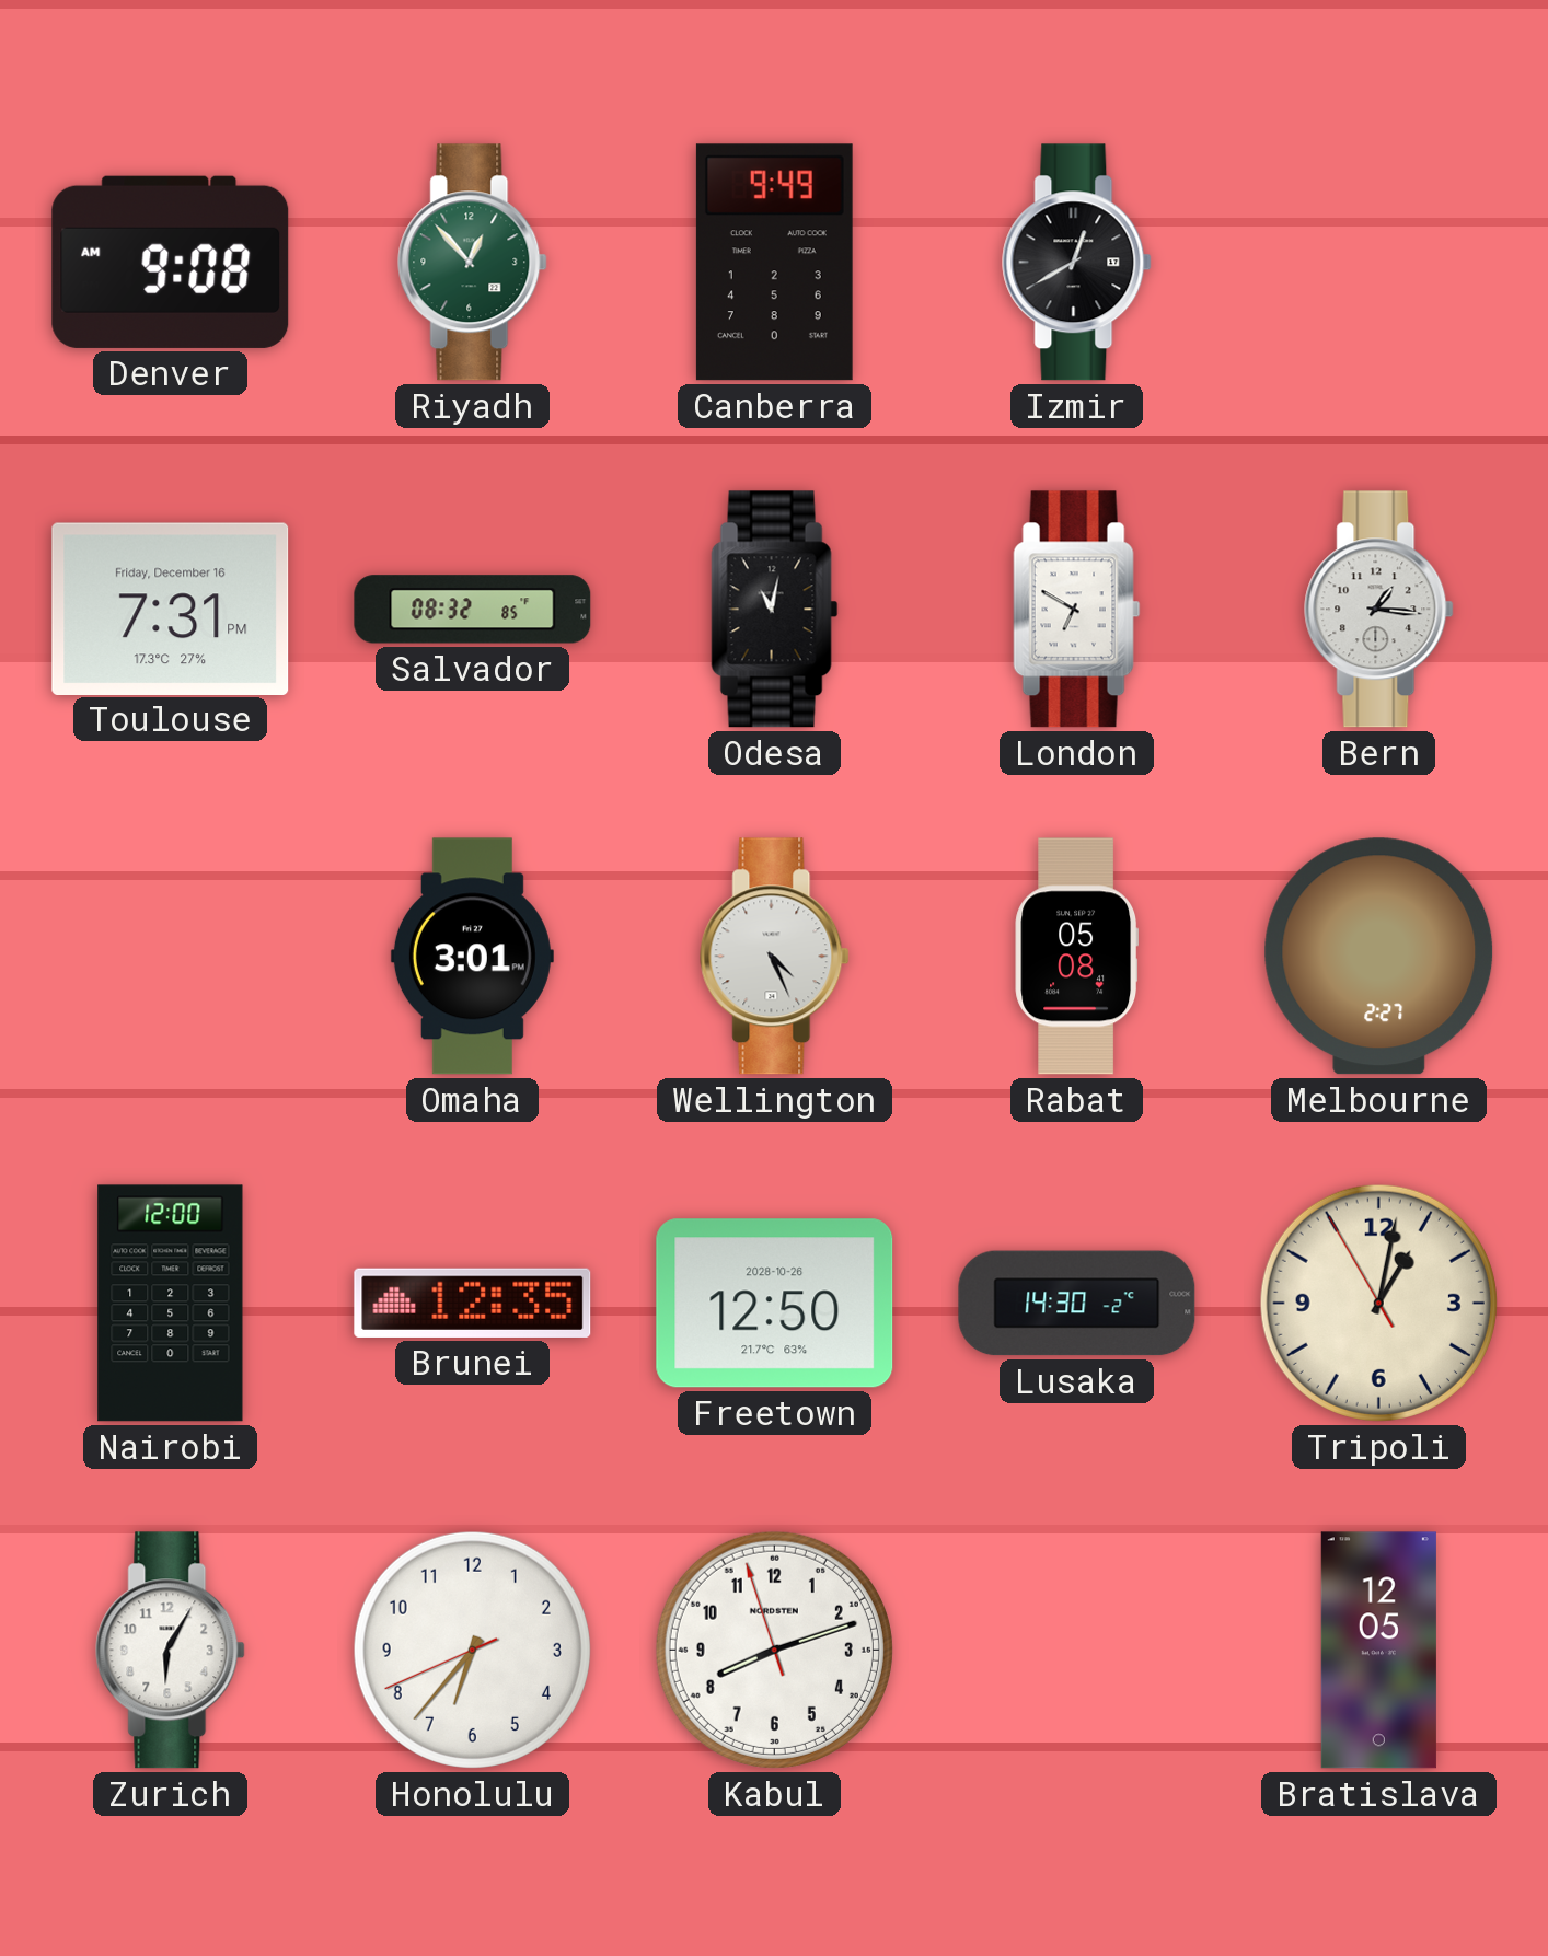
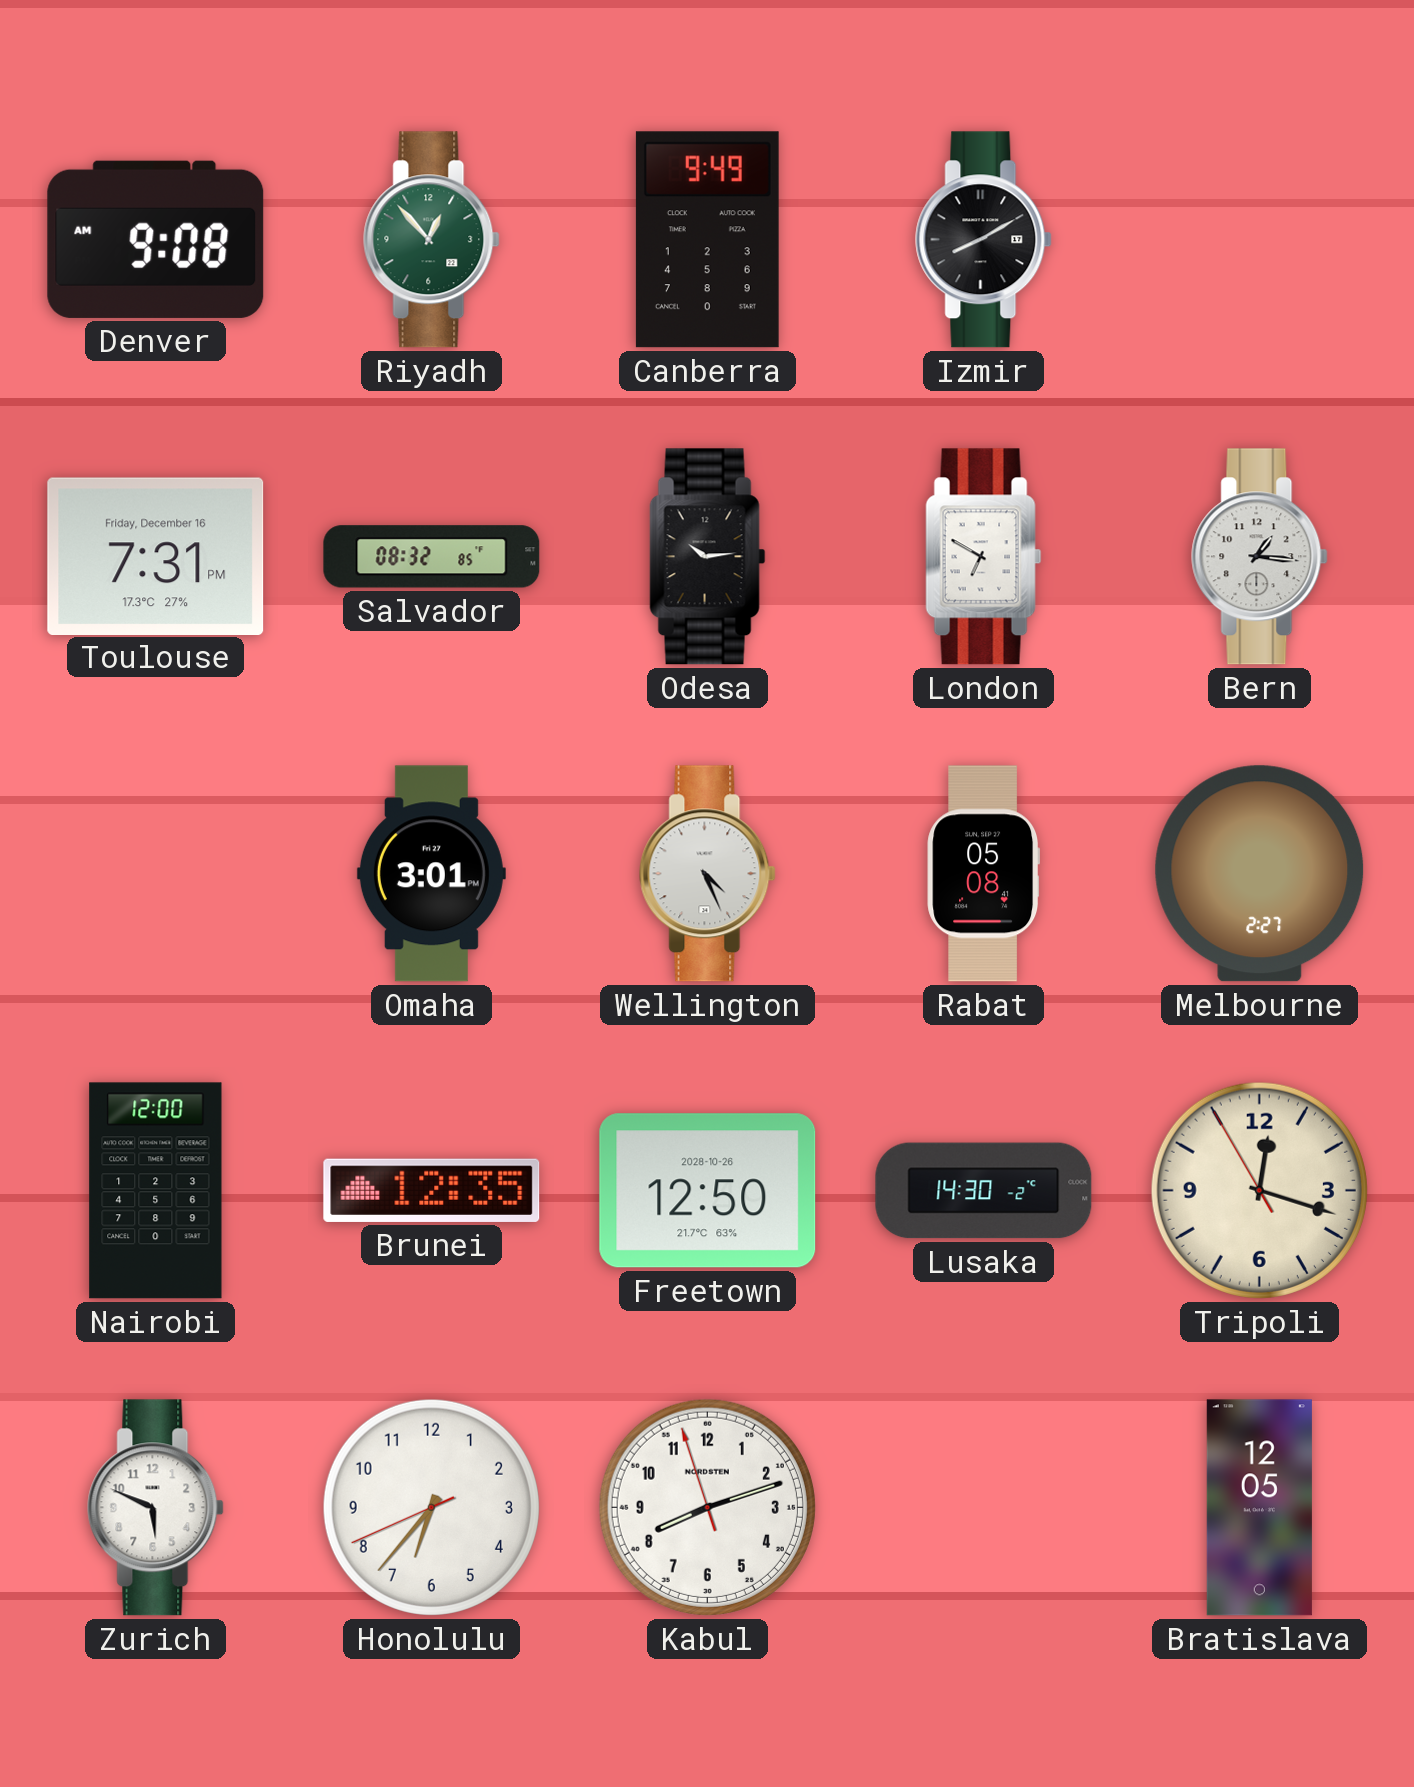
Izmir: 12:40 -> 8:10
Odesa: 11:02 -> 10:14
Tripoli: 1:01 -> 12:17
Zurich: 6:05 -> 5:49
